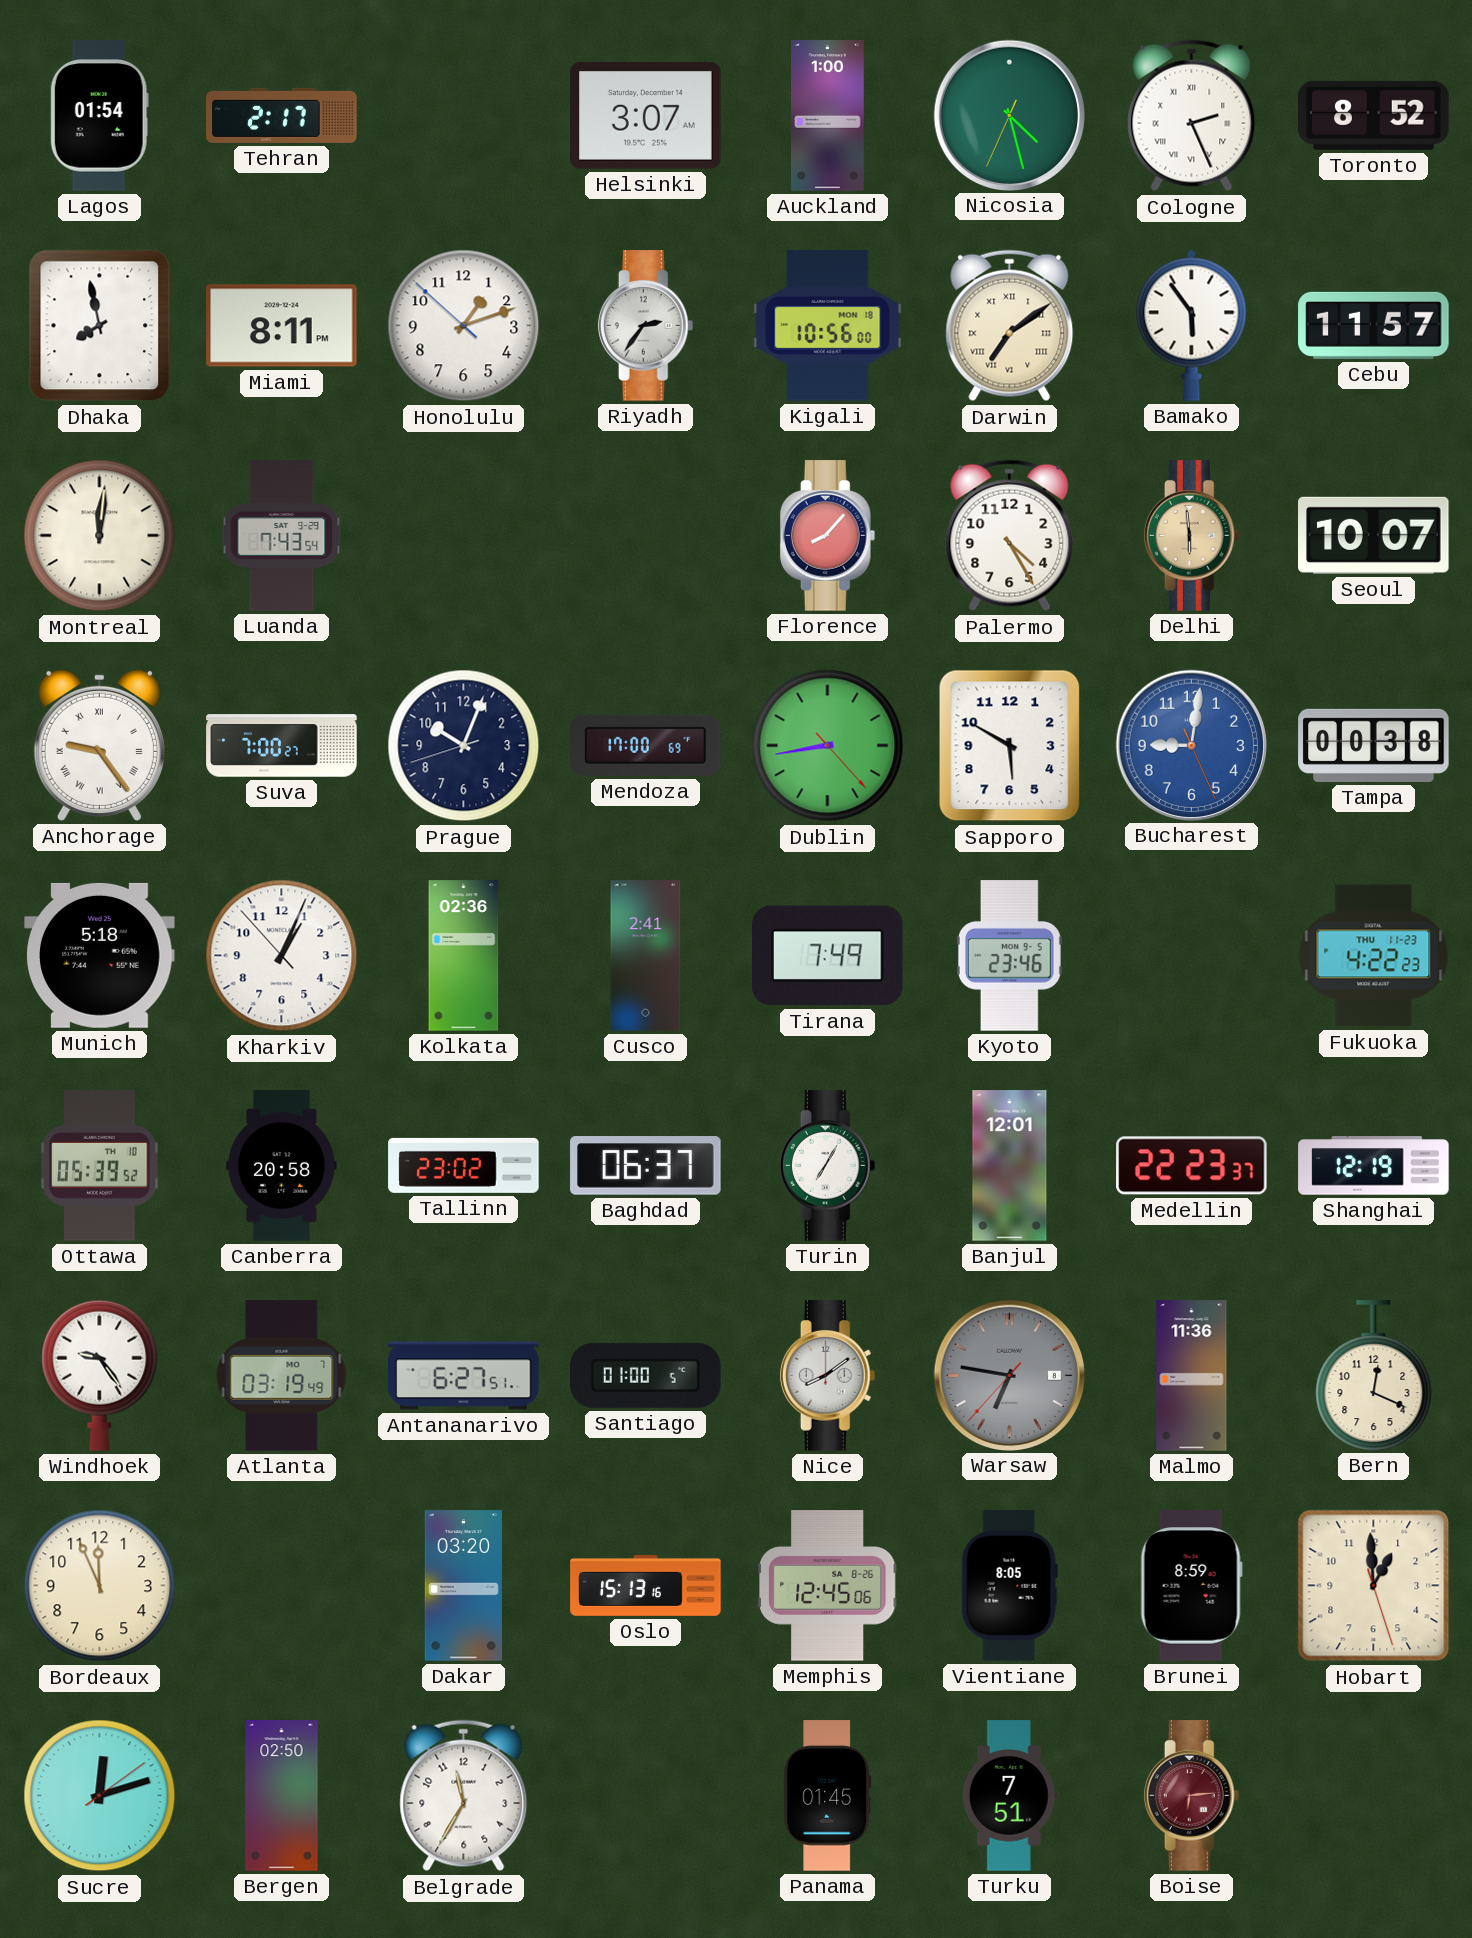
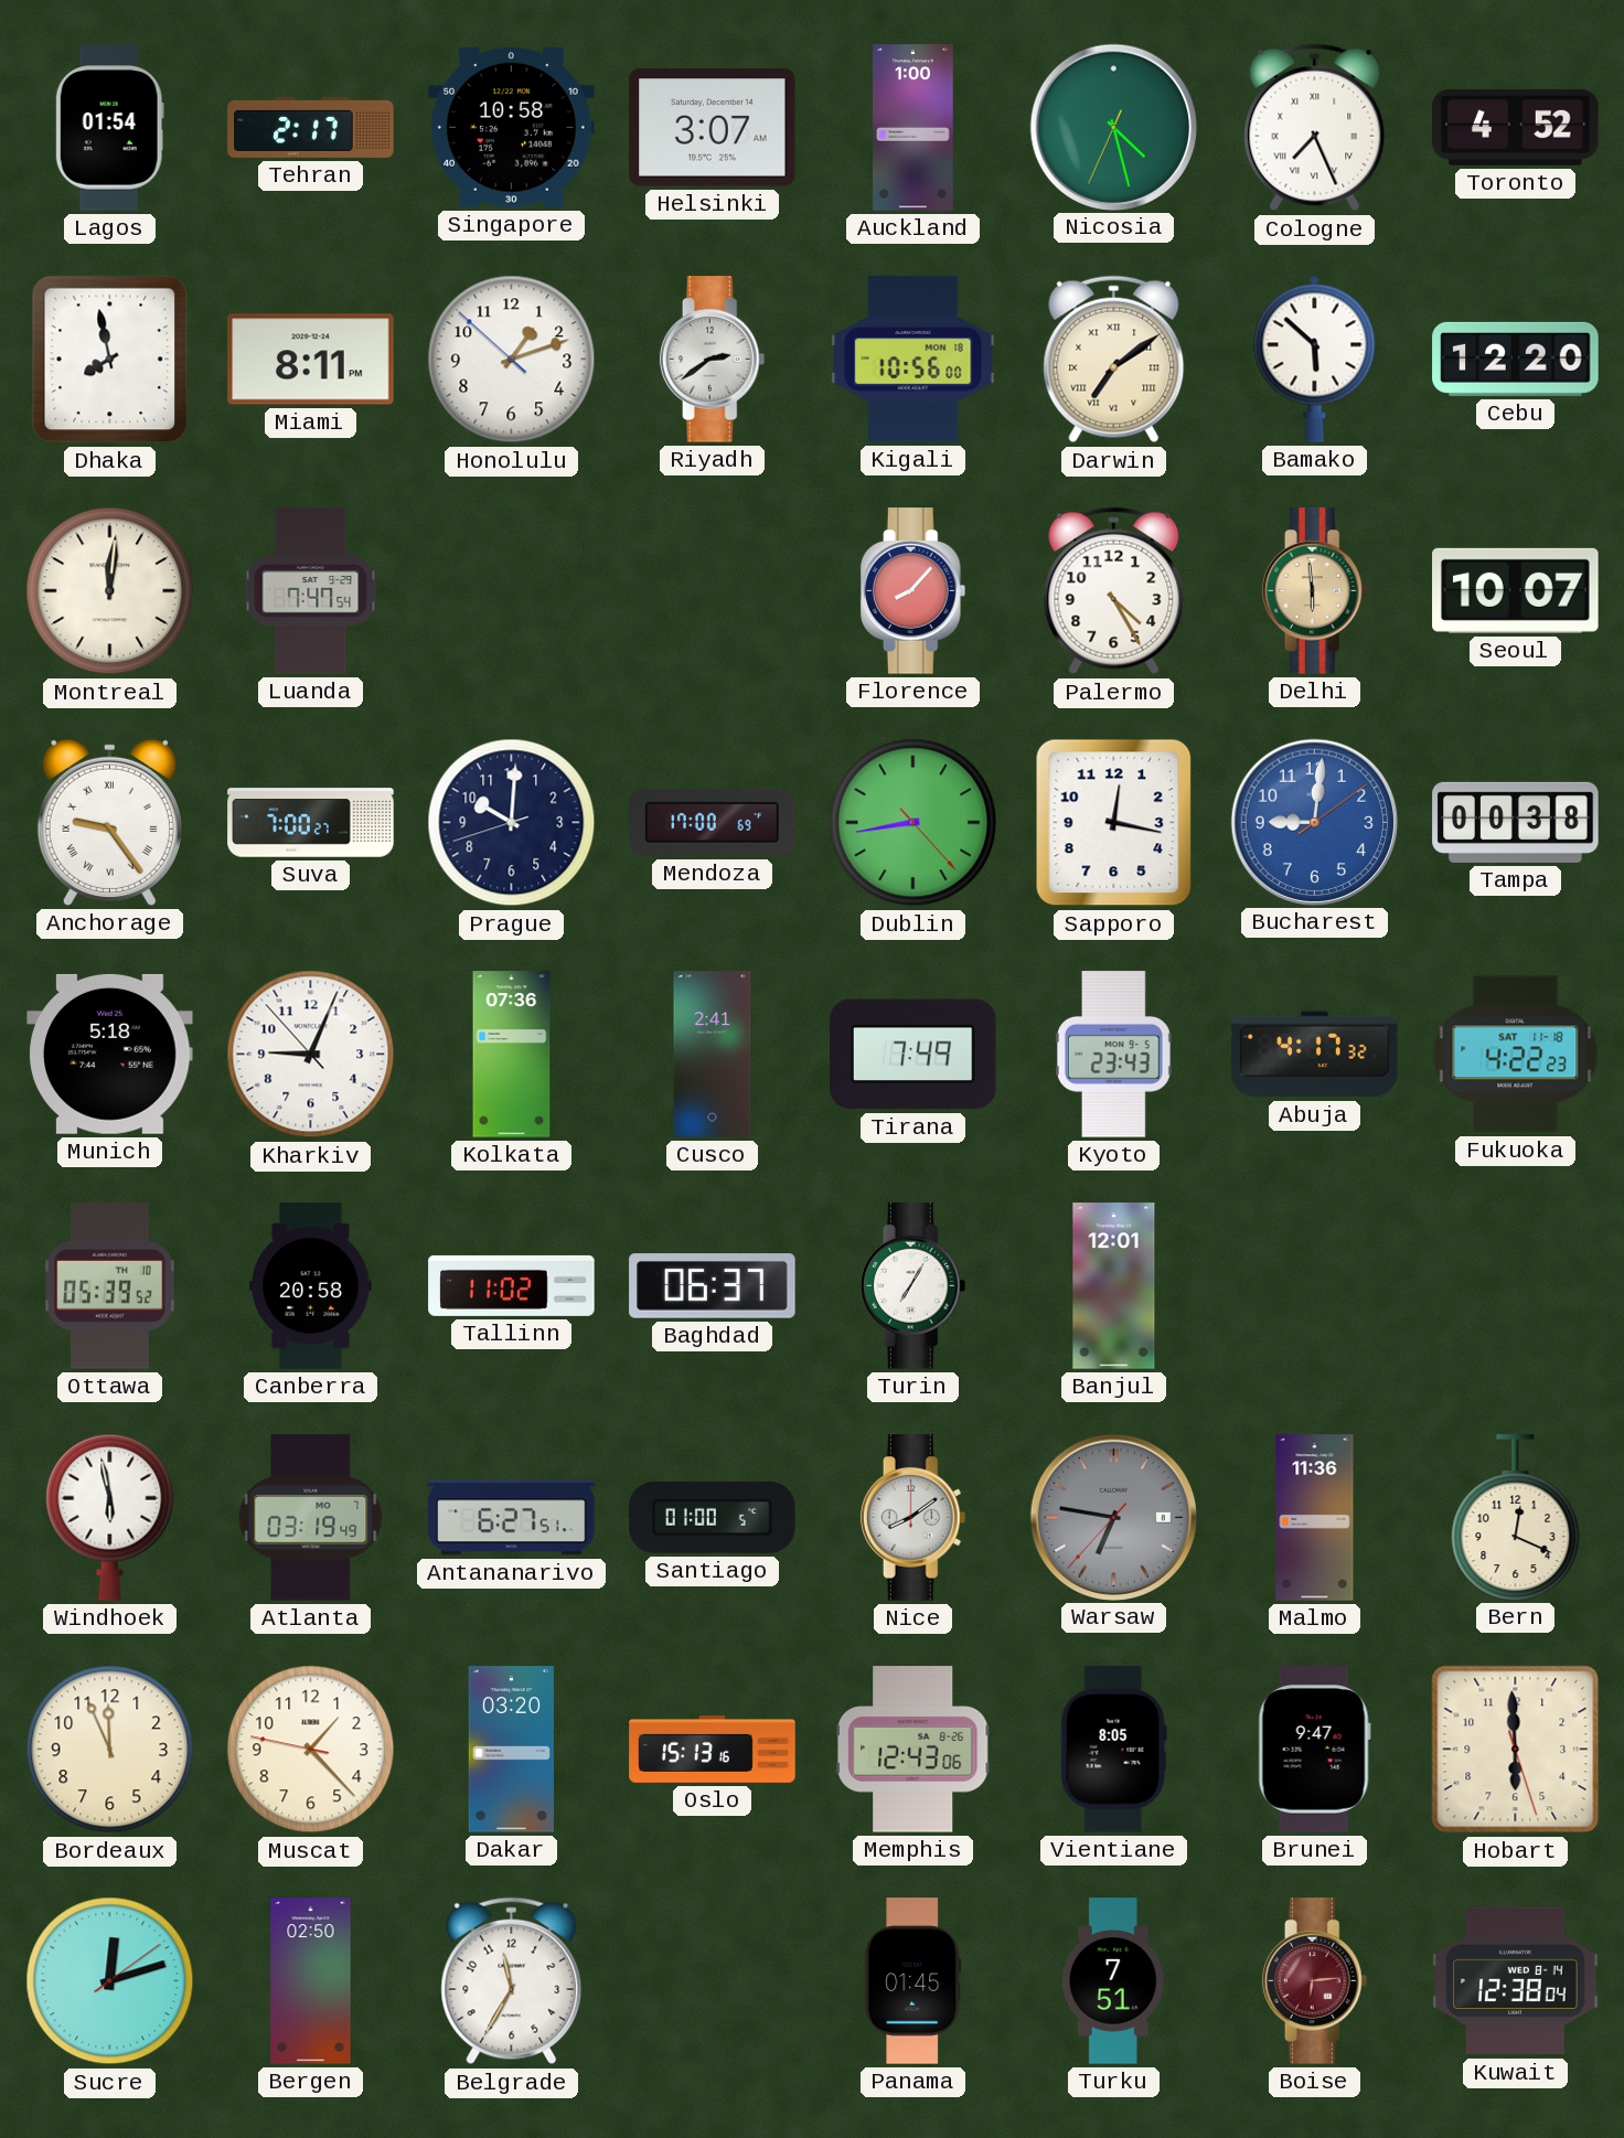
Singapore: none -> 10:58
Cologne: 2:26 -> 7:26
Toronto: 8:52 -> 4:52
Riyadh: 2:36 -> 2:39
Bamako: 5:54 -> 5:52
Cebu: 11:57 -> 12:20
Luanda: 7:43 -> 7:47
Prague: 10:03 -> 10:00
Sapporo: 5:50 -> 12:17
Bucharest: 9:01:26 -> 9:01:09
Kharkiv: 1:03 -> 9:03
Kolkata: 02:36 -> 07:36
Kyoto: 23:46 -> 23:43
Abuja: none -> 4:17
Fukuoka date: THU 11-23 -> SAT 11-18
Tallinn: 23:02 -> 11:02
Medellin: 22:23 -> none
Shanghai: 12:19 -> none
Windhoek: 9:24 -> 5:58
Muscat: none -> 1:22
Memphis: 12:45 -> 12:43
Brunei: 8:59 -> 9:47
Hobart: 12:59 -> 5:59
Kuwait: none -> 12:38
